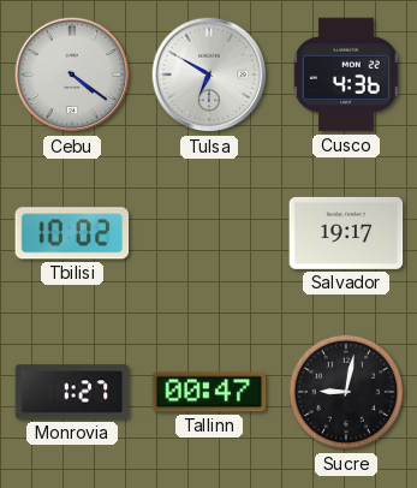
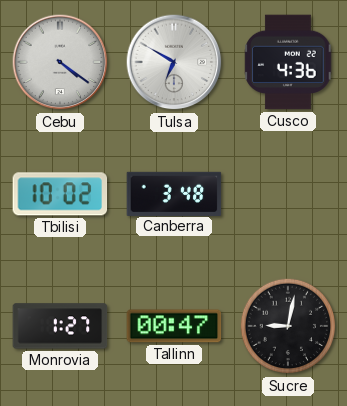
Canberra: none -> 3:48
Salvador: 19:17 -> none
